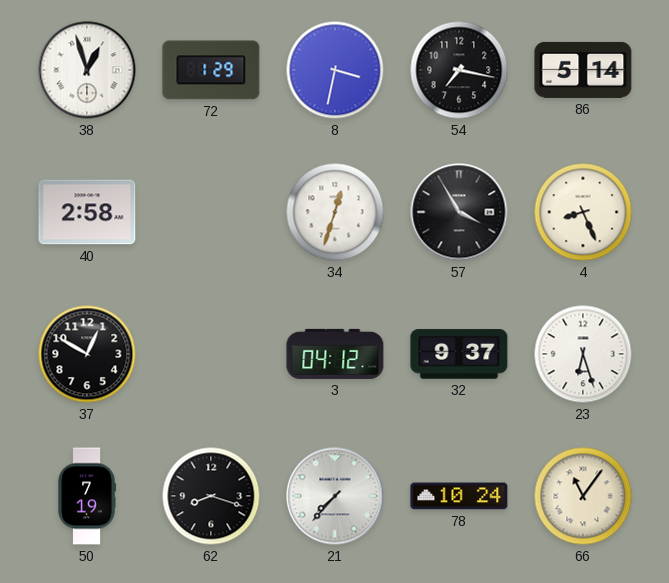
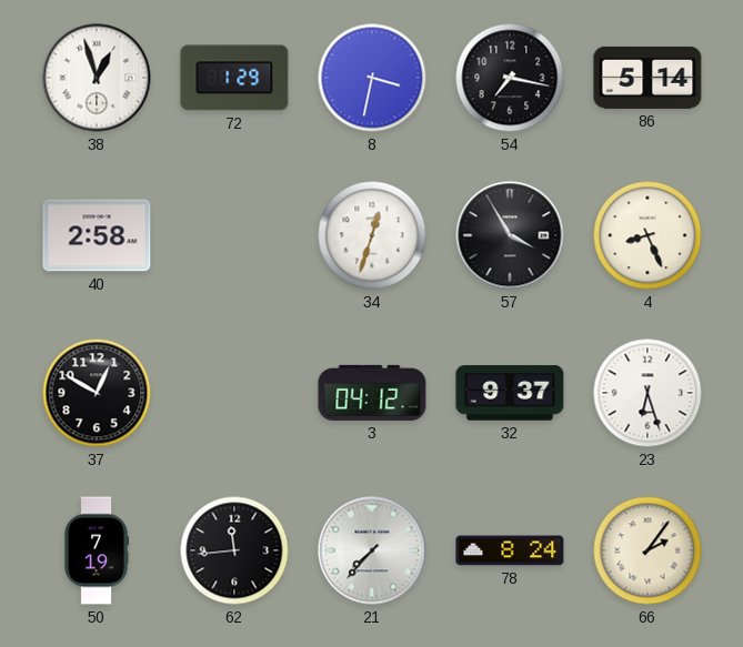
62: 8:18 -> 11:44
78: 10:24 -> 8:24
66: 11:06 -> 2:06
